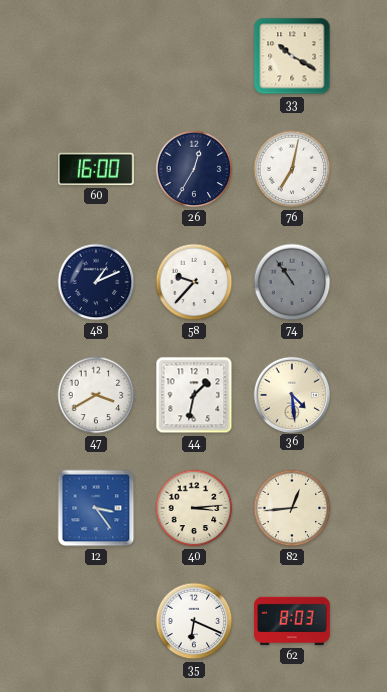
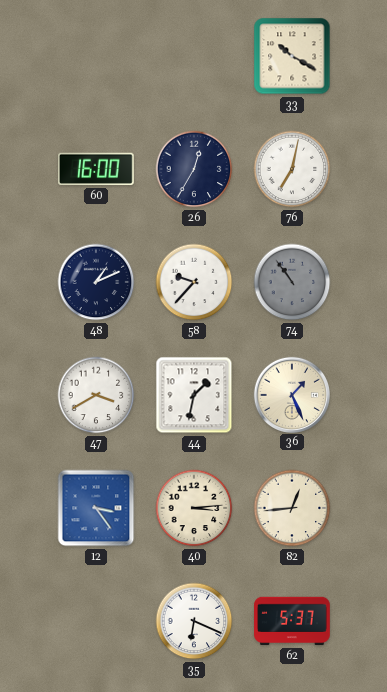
36: 4:29 -> 1:26
62: 8:03 -> 5:37
